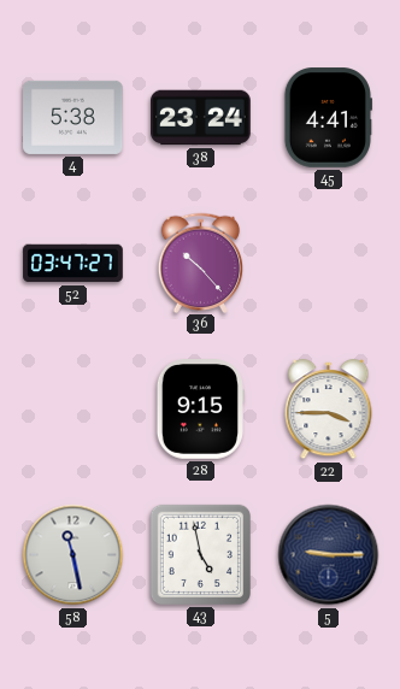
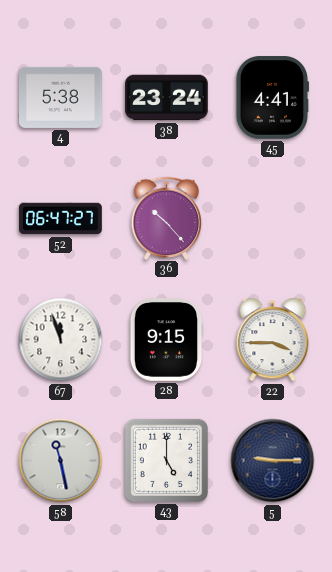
52: 03:47 -> 06:47
67: none -> 11:57
43: 4:58 -> 5:00
